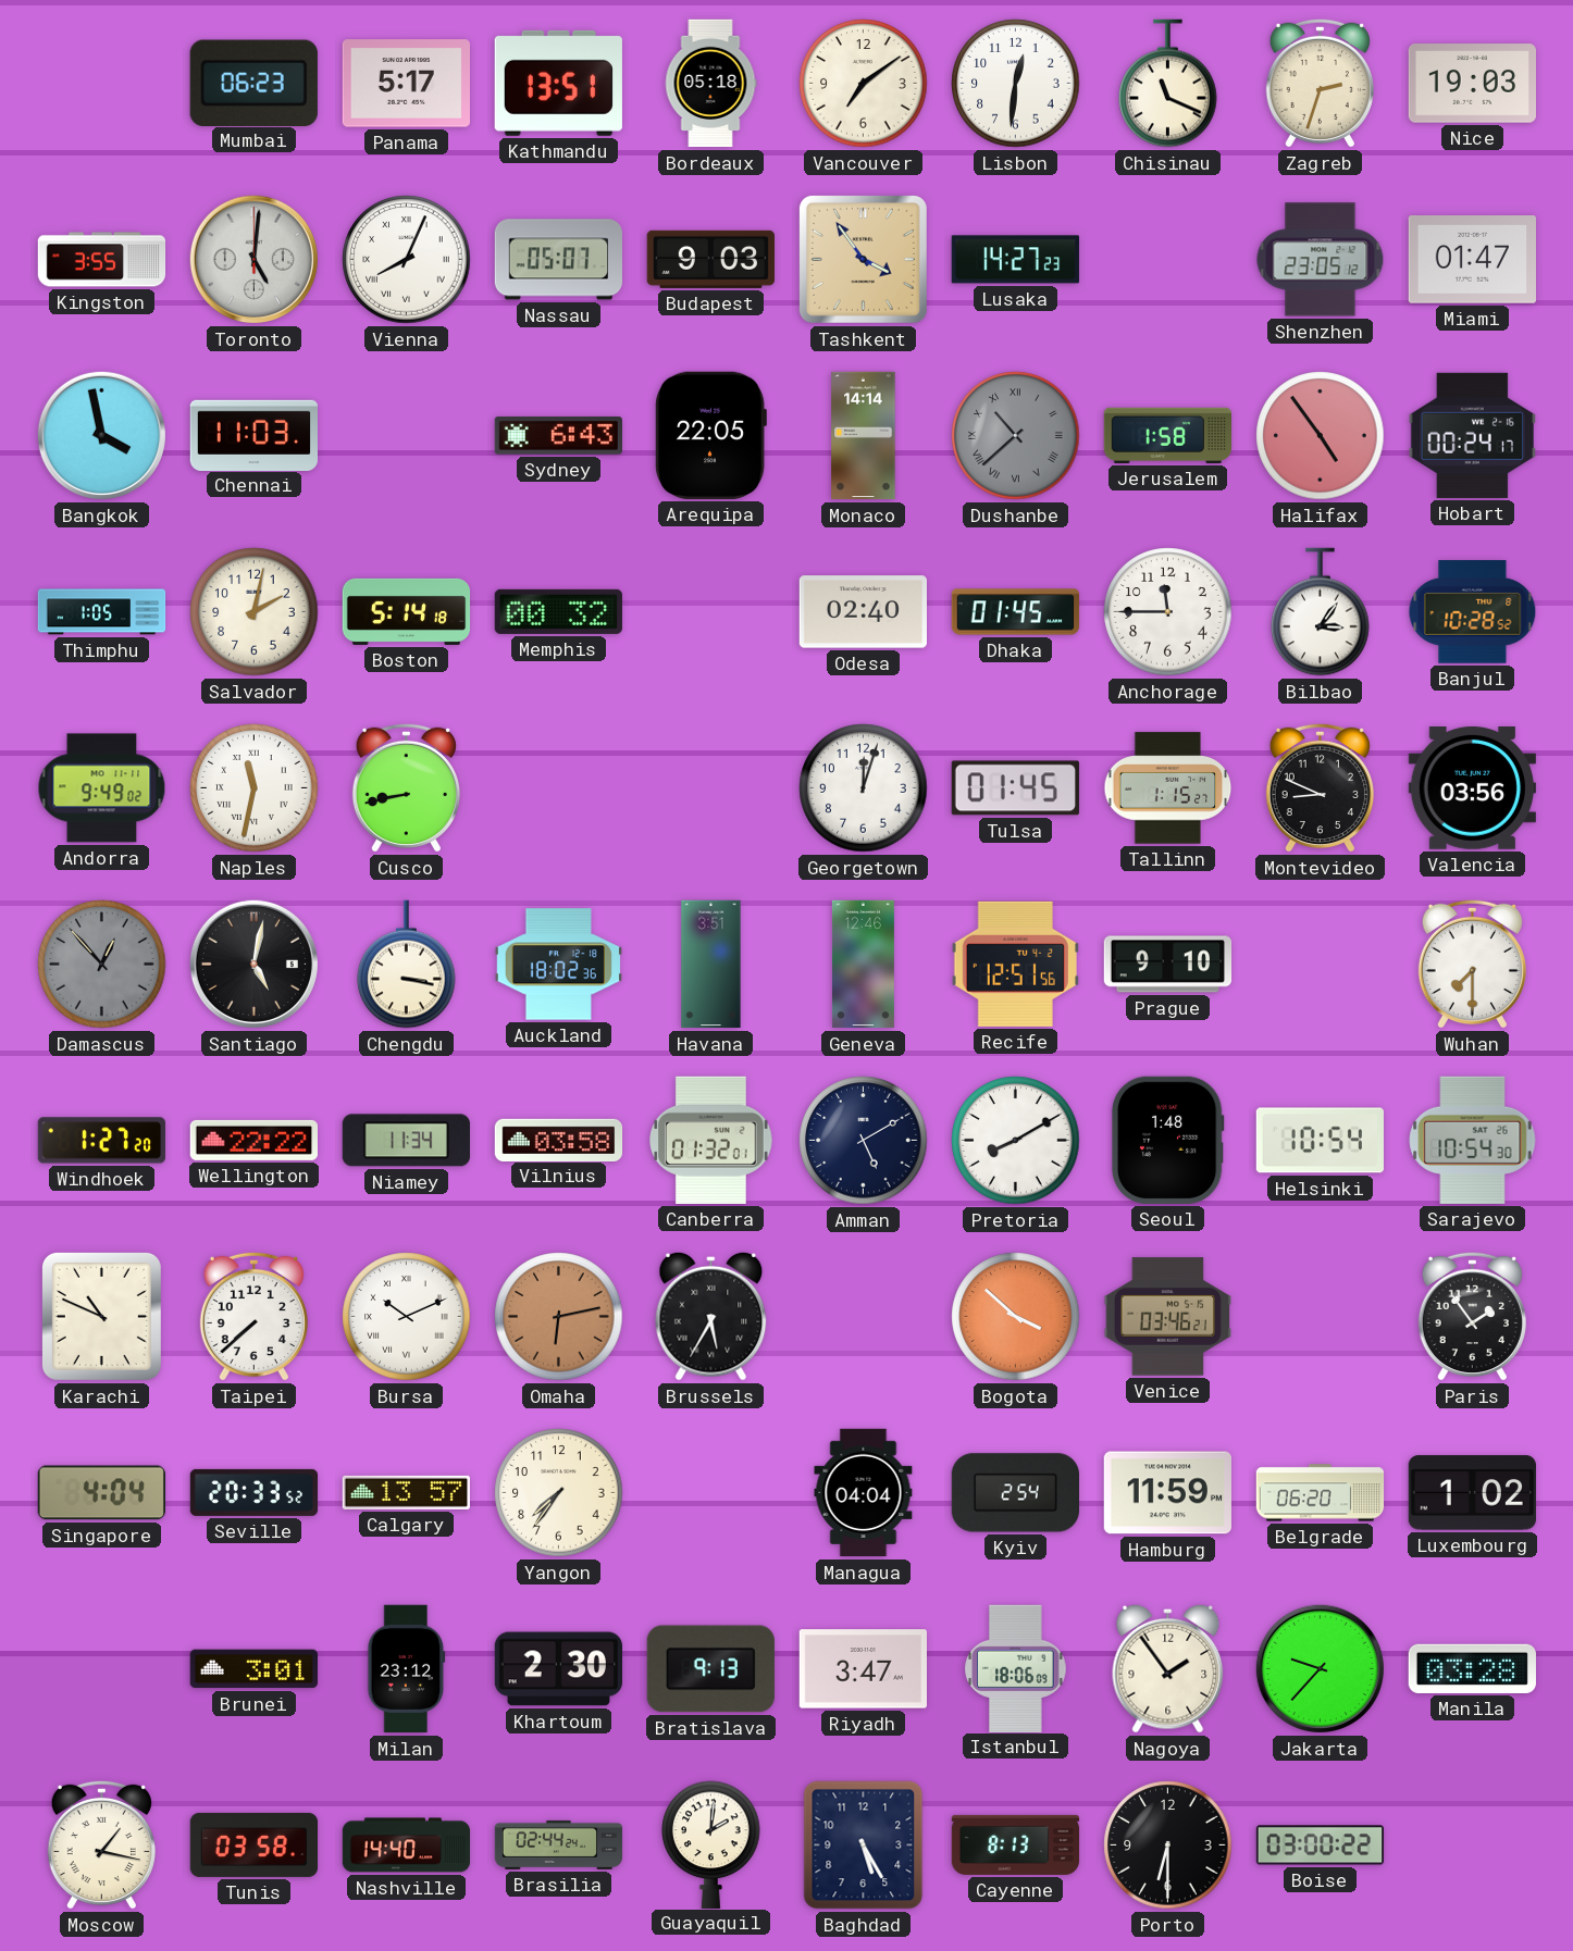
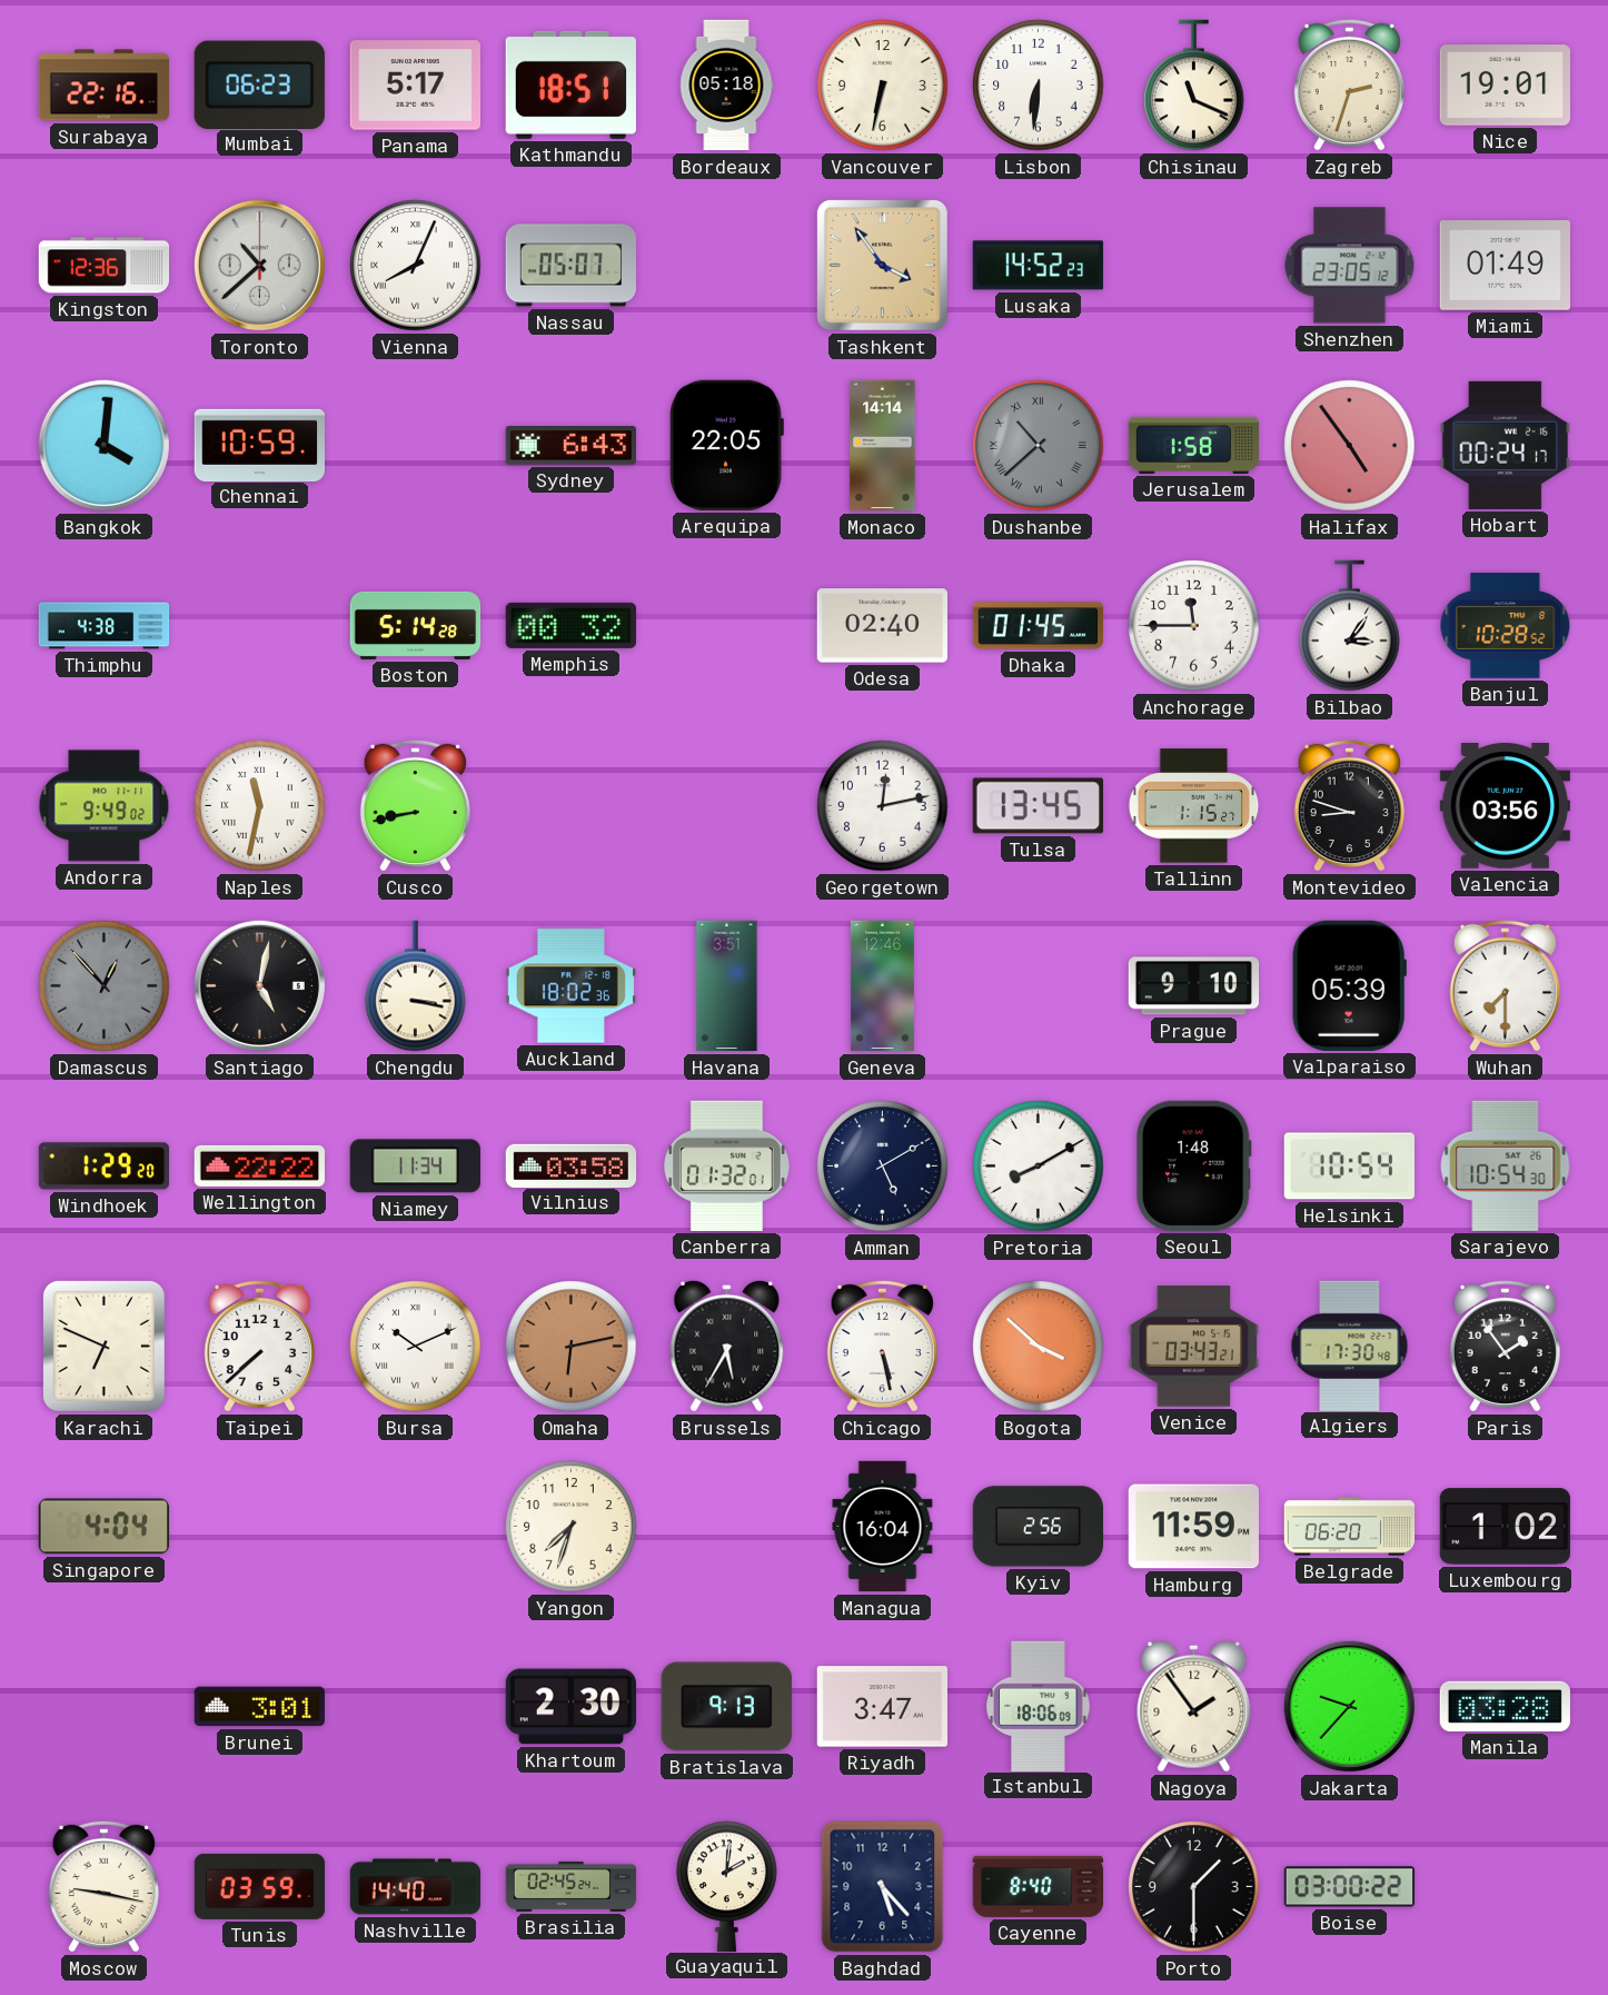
Surabaya: none -> 22:16
Kathmandu: 13:51 -> 18:51
Vancouver: 7:09 -> 6:32
Lisbon: 12:31 -> 6:31
Nice: 19:03 -> 19:01
Kingston: 3:55 -> 12:36
Toronto: 5:01 -> 10:38
Budapest: 9:03 -> none
Lusaka: 14:27 -> 14:52
Miami: 01:47 -> 01:49
Bangkok: 3:58 -> 4:01
Chennai: 11:03 -> 10:59
Thimphu: 1:05 -> 4:38
Salvador: 2:02 -> none
Boston: 5:14:18 -> 5:14:28
Georgetown: 12:03 -> 12:13
Tulsa: 01:45 -> 13:45
Montevideo: 8:49 -> 8:48
Recife: 12:51 -> none
Valparaiso: none -> 05:39
Windhoek: 1:27 -> 1:29
Karachi: 10:49 -> 6:49
Chicago: none -> 5:28
Venice: 03:46 -> 03:43
Algiers: none -> 17:30
Seville: 20:33 -> none
Calgary: 13:57 -> none
Yangon: 7:36 -> 7:33
Managua: 04:04 -> 16:04
Kyiv: 2:54 -> 2:56
Milan: 23:12 -> none
Moscow: 1:17 -> 9:17
Tunis: 03:58 -> 03:59
Brasilia: 02:44 -> 02:45
Baghdad: 5:25 -> 5:23
Cayenne: 8:13 -> 8:40
Porto: 6:30 -> 1:30
